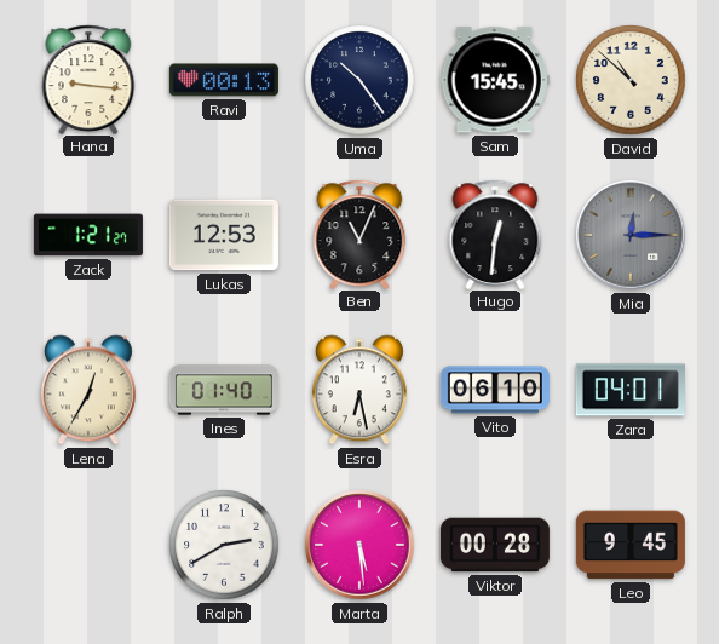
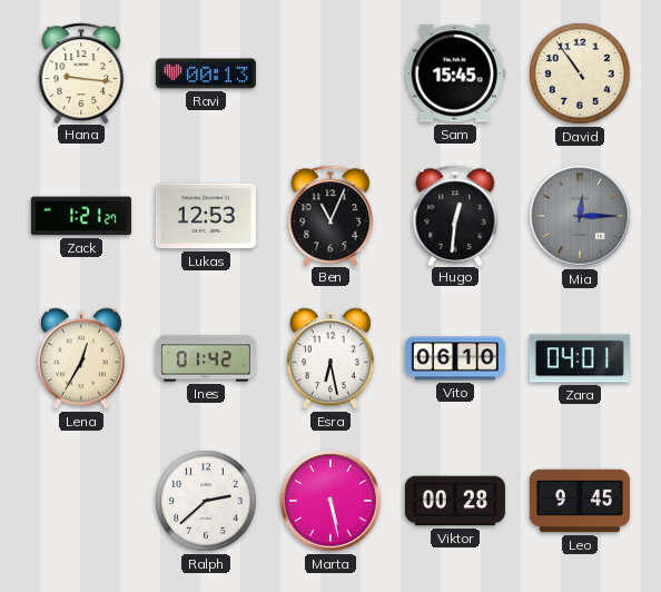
Uma: 10:24 -> none
David: 10:52 -> 10:54
Ines: 01:40 -> 01:42
Ralph: 2:40 -> 2:38
Marta: 5:29 -> 5:28
